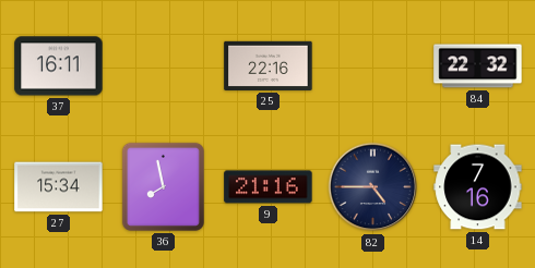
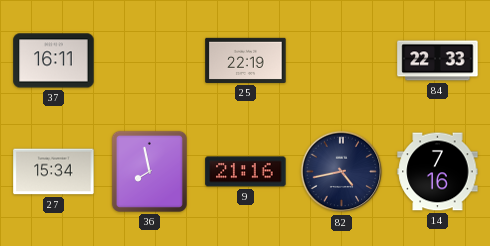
25: 22:16 -> 22:19
84: 22:32 -> 22:33
82: 4:45 -> 4:43
